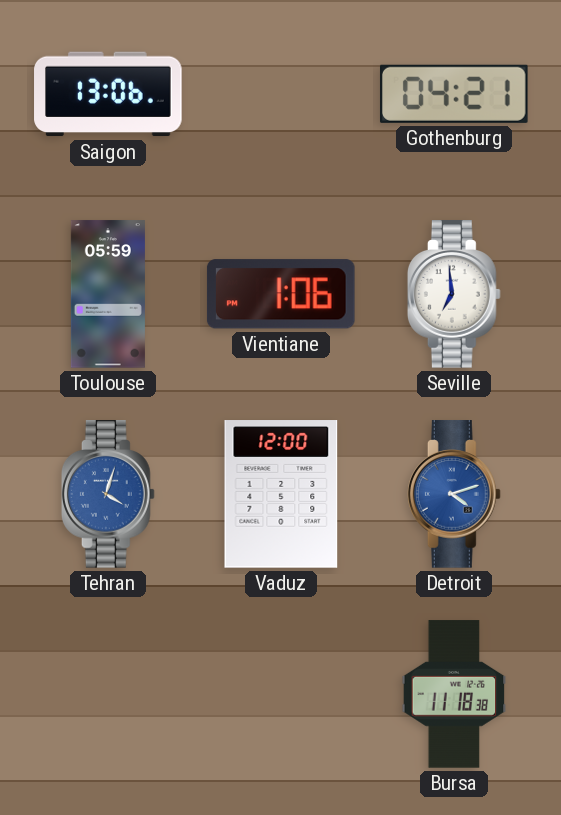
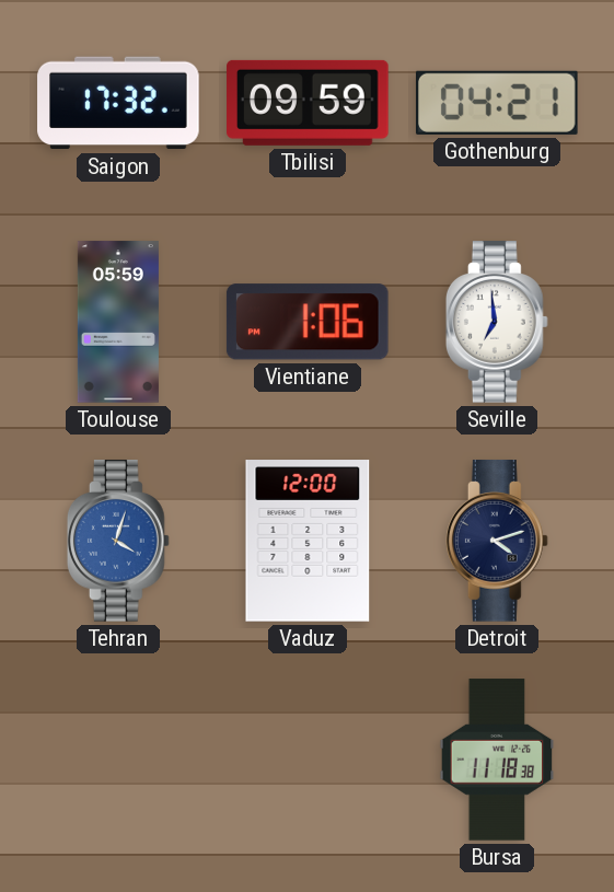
Saigon: 13:06 -> 17:32
Tbilisi: none -> 09:59
Detroit dial: blue -> navy
